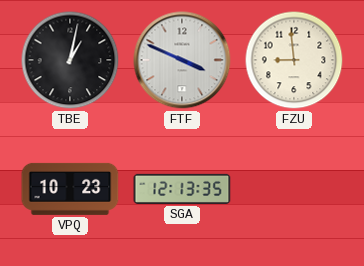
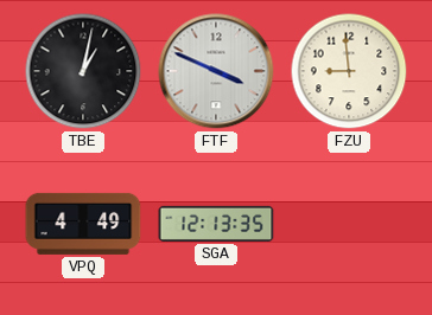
VPQ: 10:23 -> 4:49
